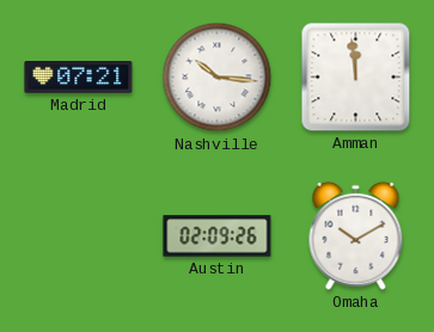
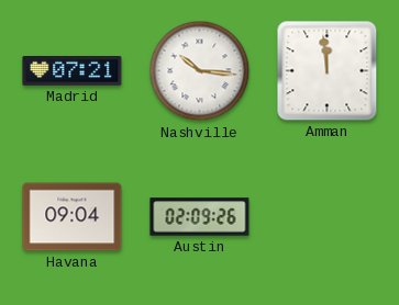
Havana: none -> 09:04
Omaha: 10:10 -> none
